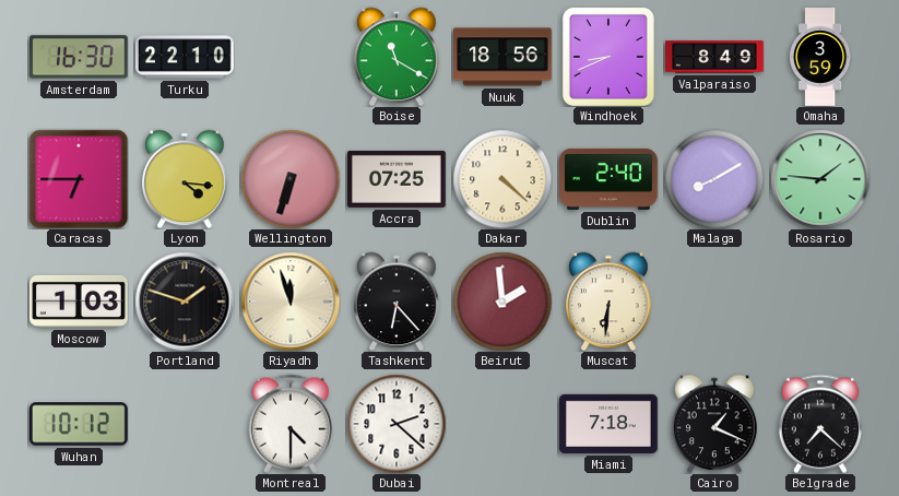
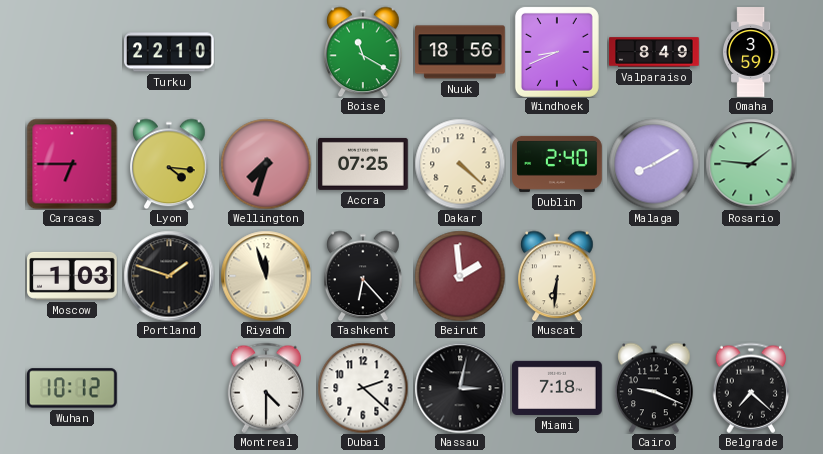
Amsterdam: 16:30 -> none
Wellington: 6:33 -> 7:33
Nassau: none -> 3:02
Cairo: 1:19 -> 9:19
